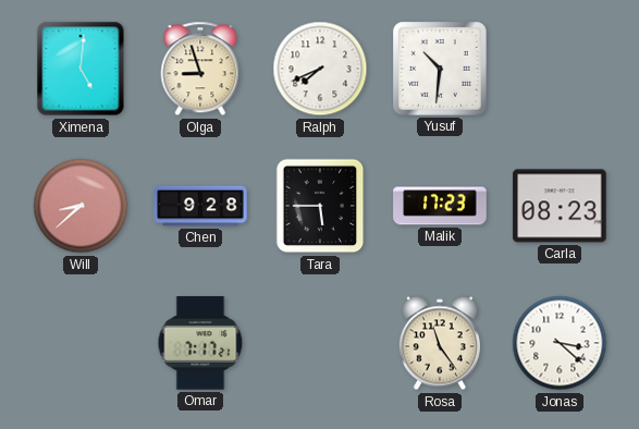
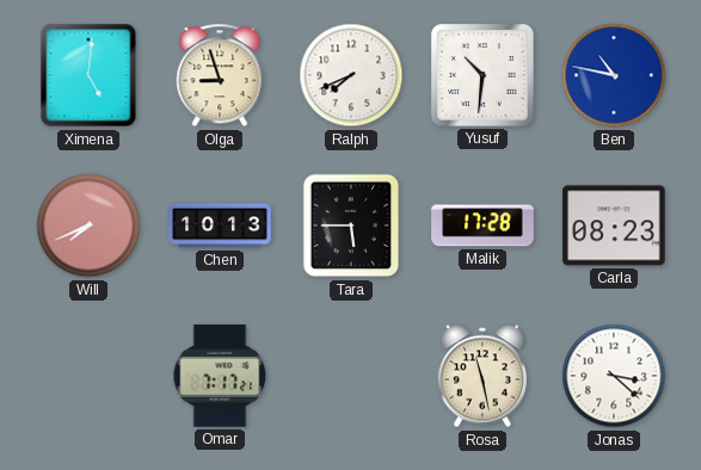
Ben: none -> 10:47
Will: 8:38 -> 7:41
Chen: 9:28 -> 10:13
Malik: 17:23 -> 17:28
Rosa: 11:24 -> 11:28
